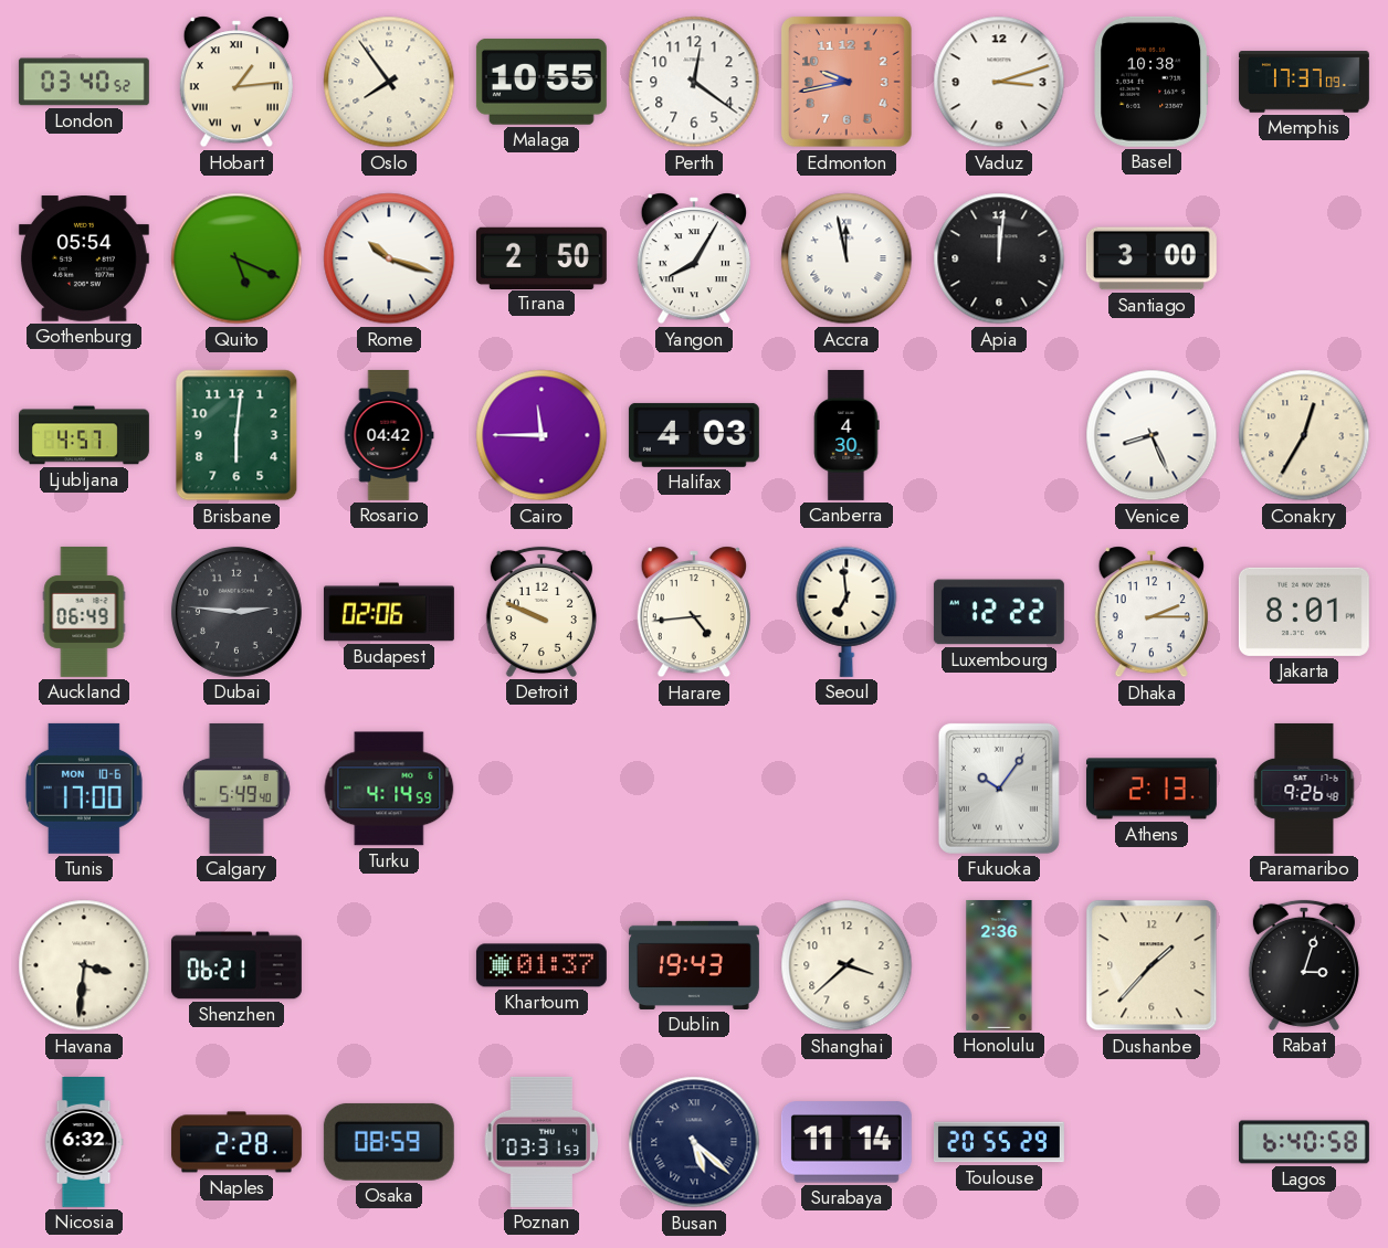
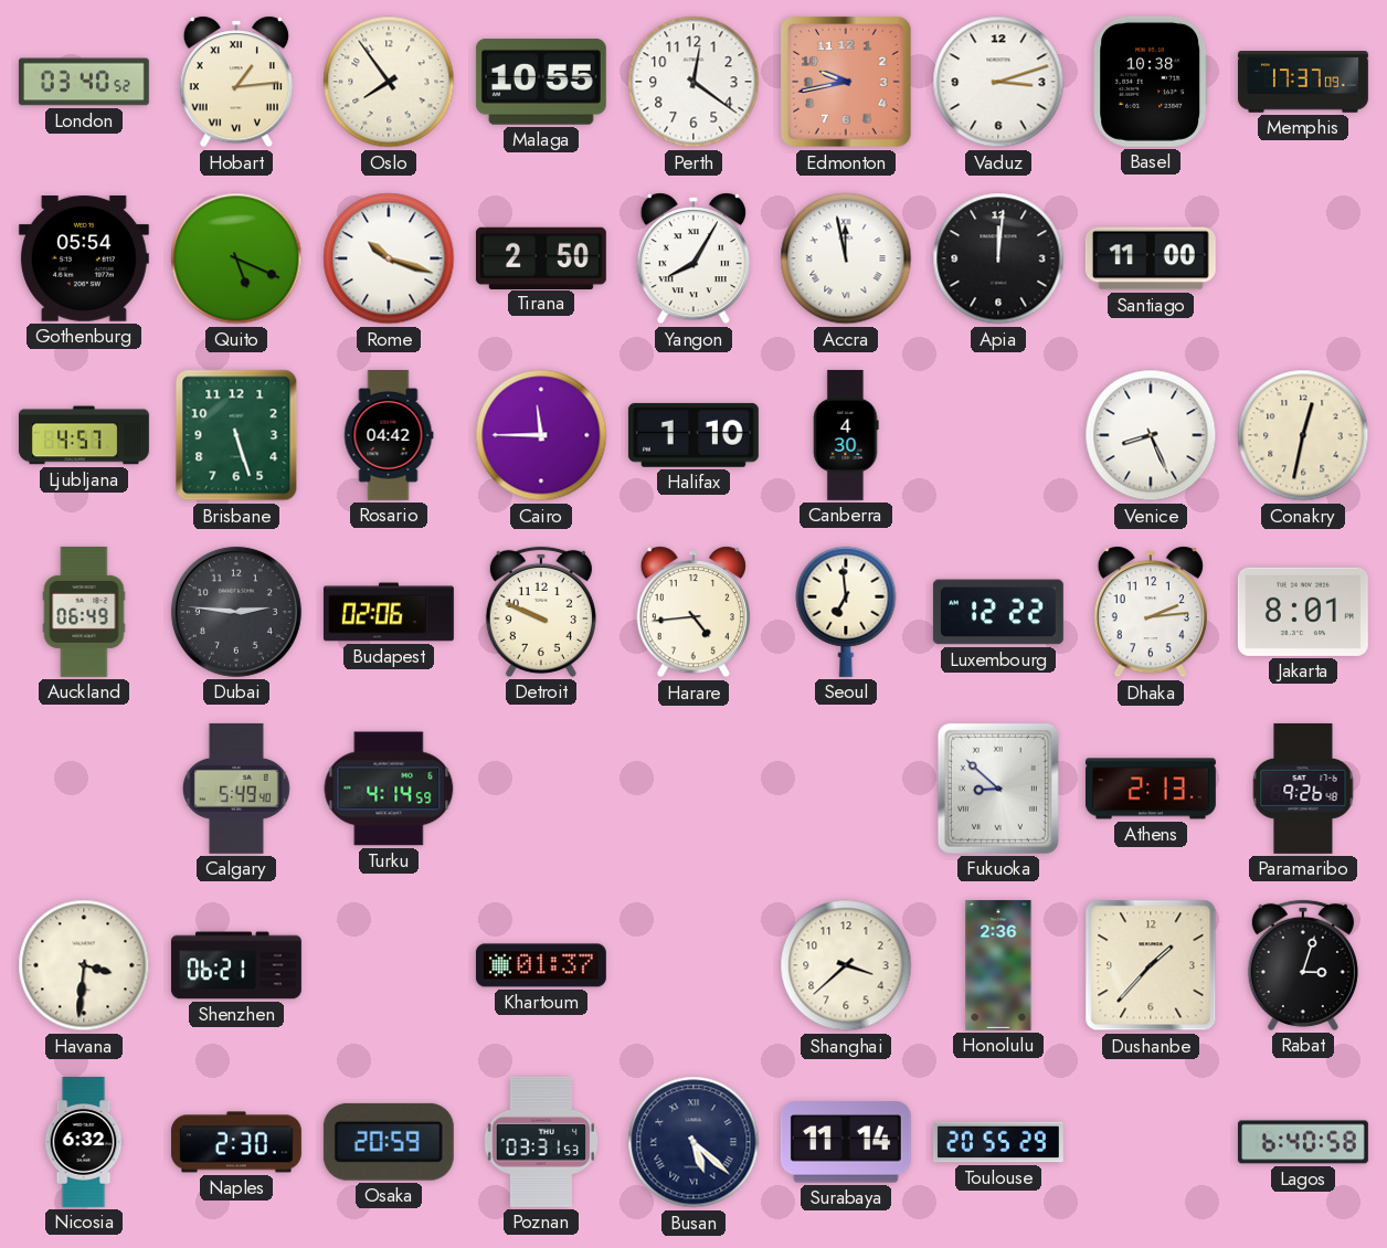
Santiago: 3:00 -> 11:00
Brisbane: 6:01 -> 5:27
Halifax: 4:03 -> 1:10
Conakry: 12:35 -> 12:32
Dhaka: 2:15 -> 2:14
Tunis: 17:00 -> none
Fukuoka: 10:06 -> 8:52
Dublin: 19:43 -> none
Naples: 2:28 -> 2:30
Osaka: 08:59 -> 20:59
